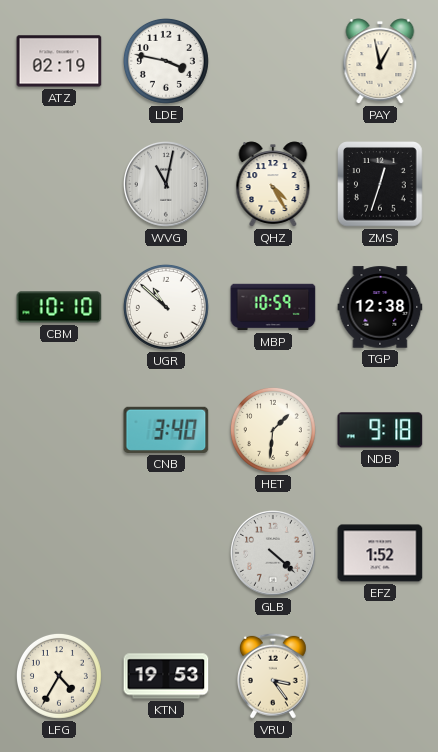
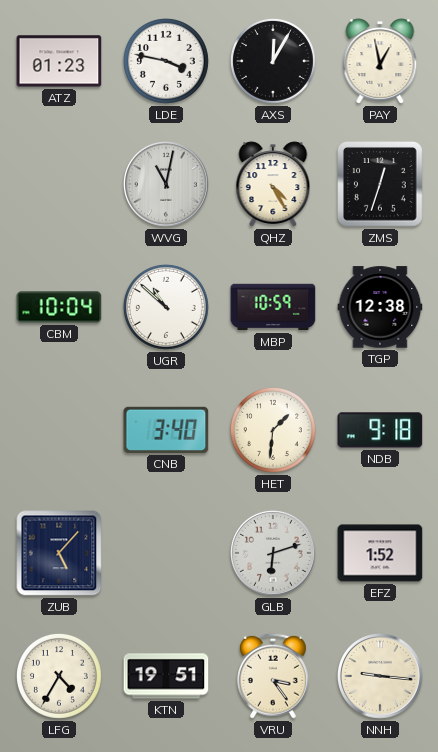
ATZ: 02:19 -> 01:23
AXS: none -> 12:05
CBM: 10:10 -> 10:04
ZUB: none -> 5:07
GLB: 4:22 -> 6:12
KTN: 19:53 -> 19:51
NNH: none -> 9:16
